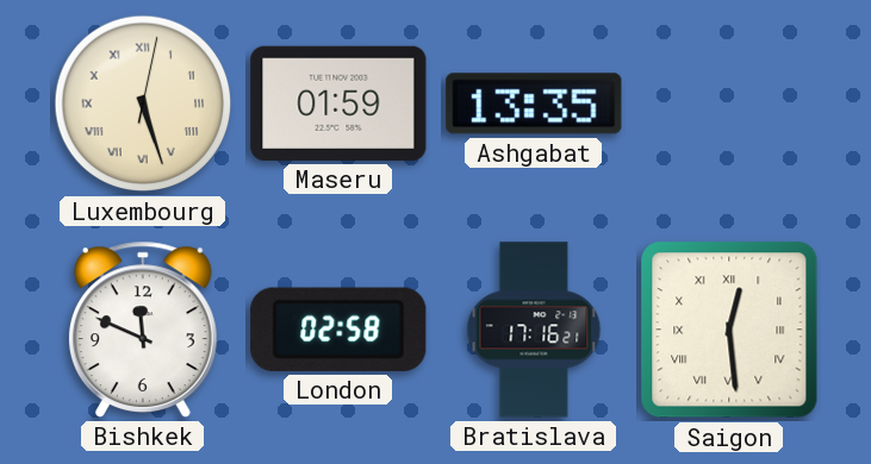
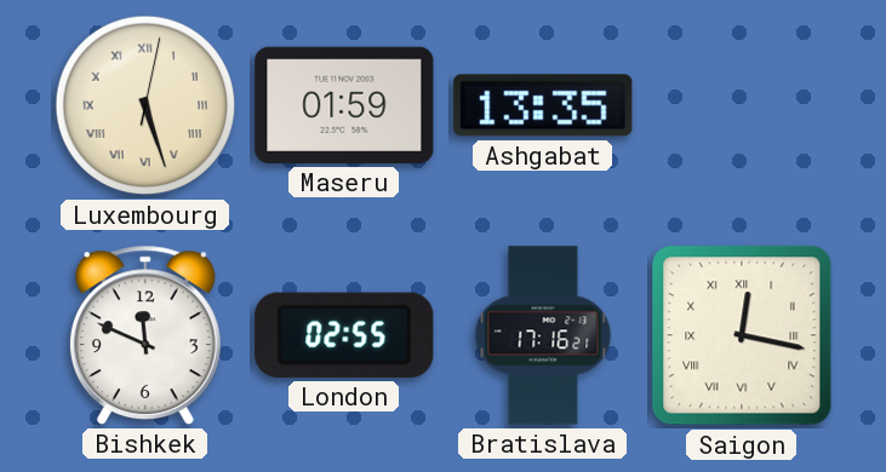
London: 02:58 -> 02:55
Saigon: 12:29 -> 12:17
